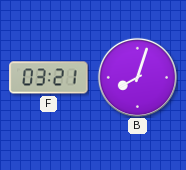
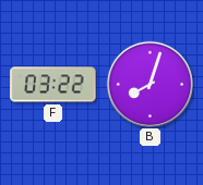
F: 03:21 -> 03:22
